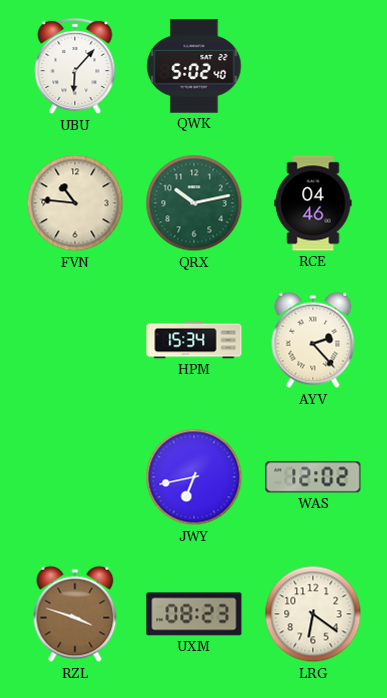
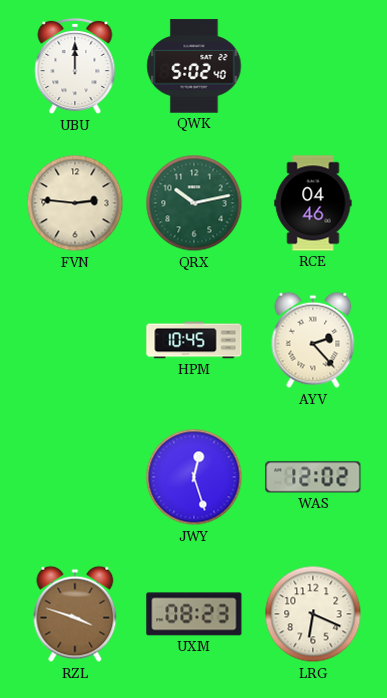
UBU: 6:07 -> 12:00
FVN: 10:46 -> 2:46
HPM: 15:34 -> 10:45
JWY: 6:43 -> 12:27
LRG: 6:21 -> 6:19
